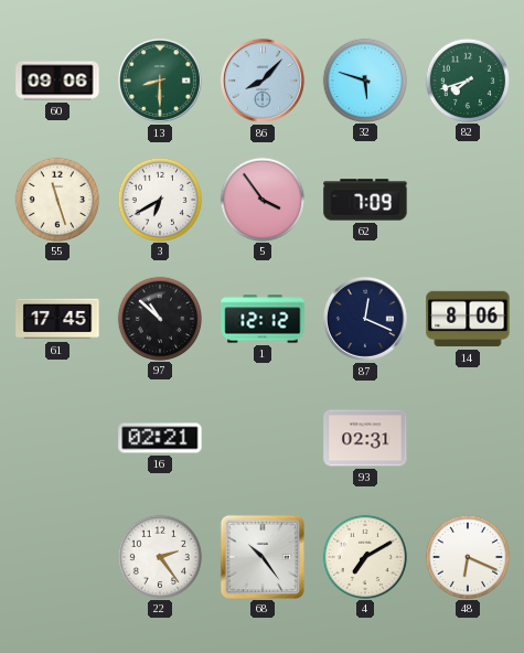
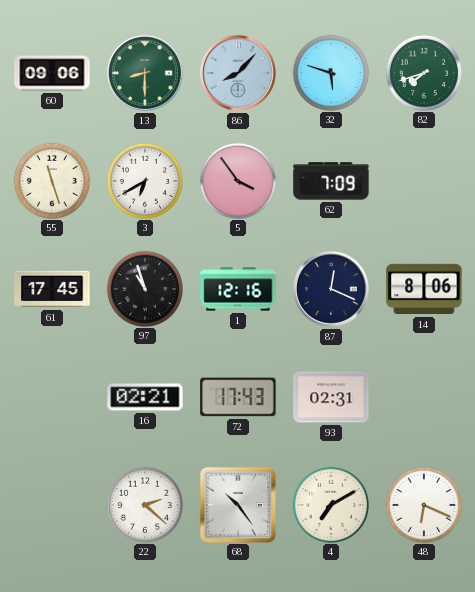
97: 10:52 -> 10:57
1: 12:12 -> 12:16
72: none -> 17:43
22: 2:24 -> 2:22
